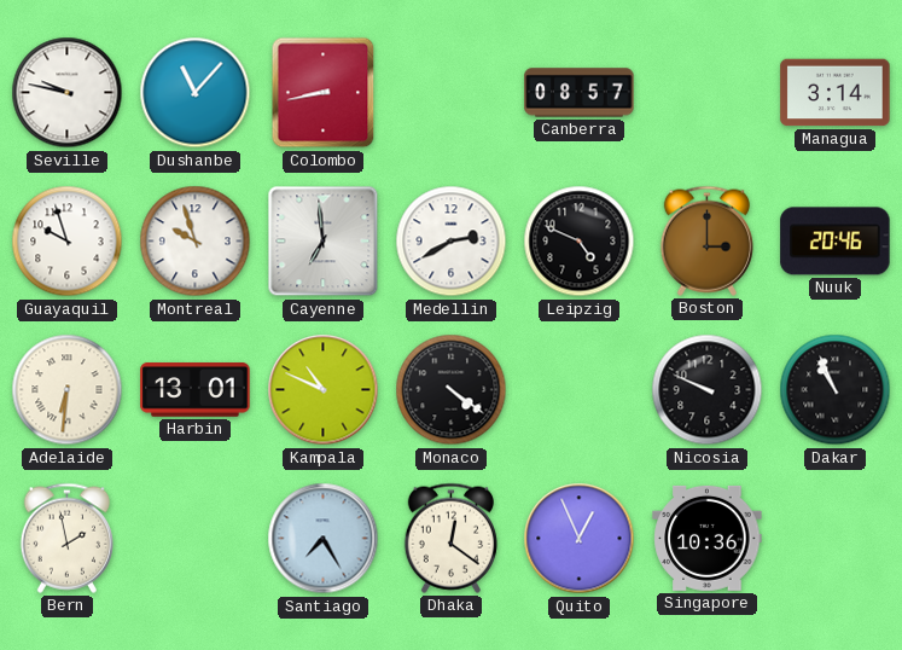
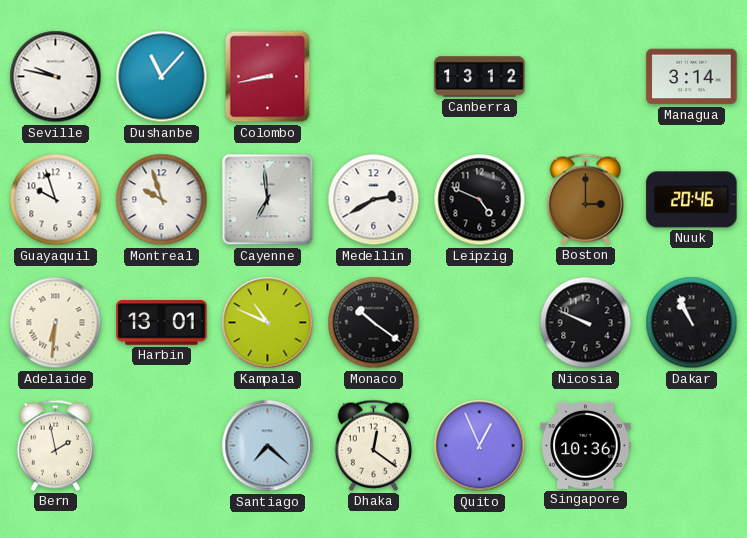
Canberra: 08:57 -> 13:12
Monaco: 4:21 -> 10:21
Santiago: 7:25 -> 7:22
